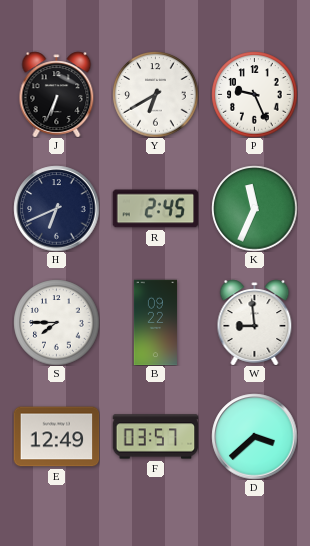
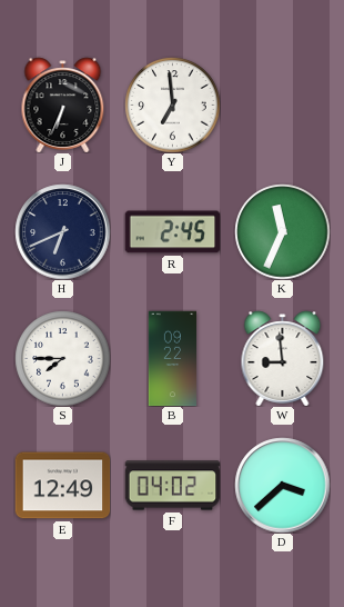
Y: 6:40 -> 6:59
P: 9:26 -> none
F: 03:57 -> 04:02
